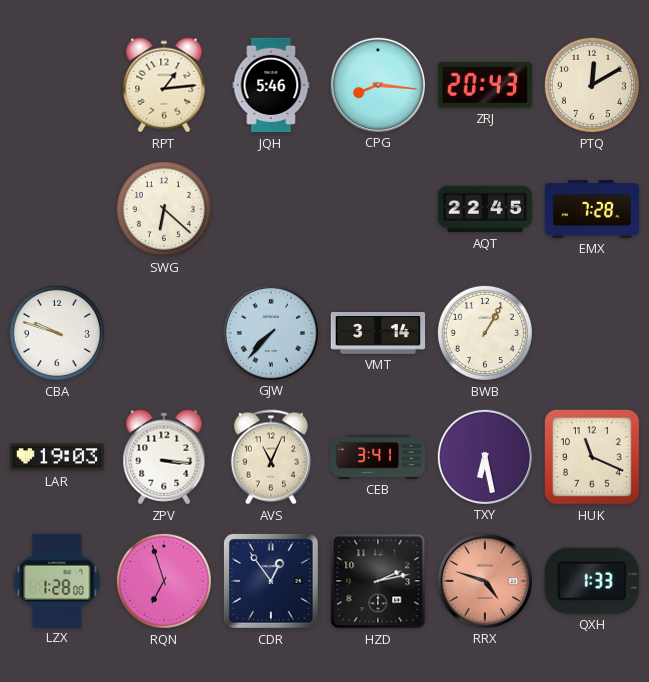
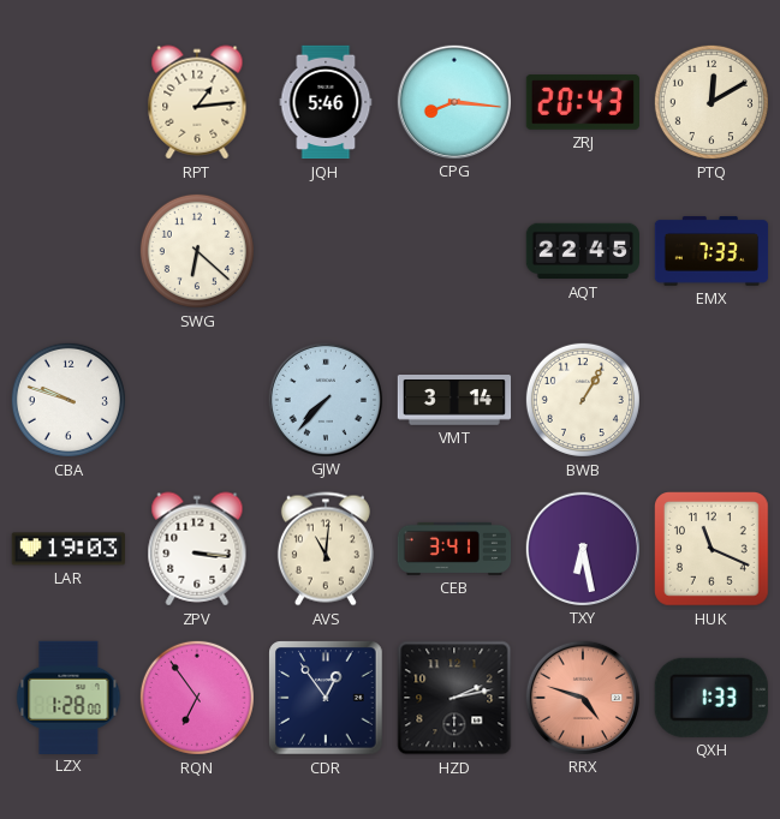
EMX: 7:28 -> 7:33
AVS: 11:04 -> 11:01
RQN: 6:57 -> 6:54
